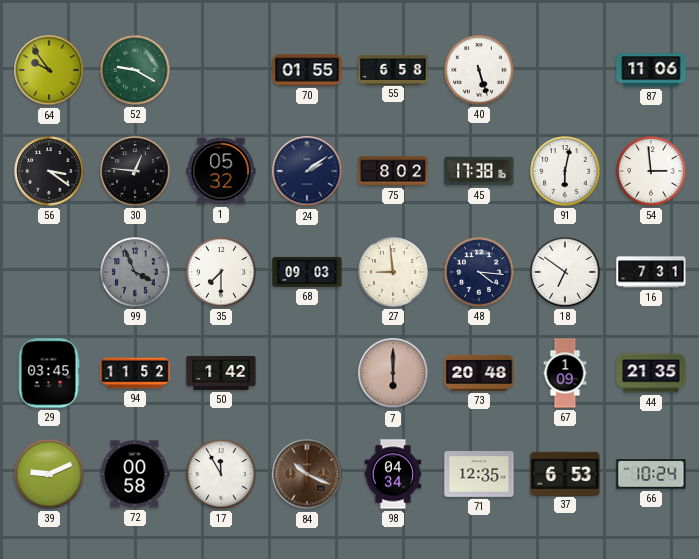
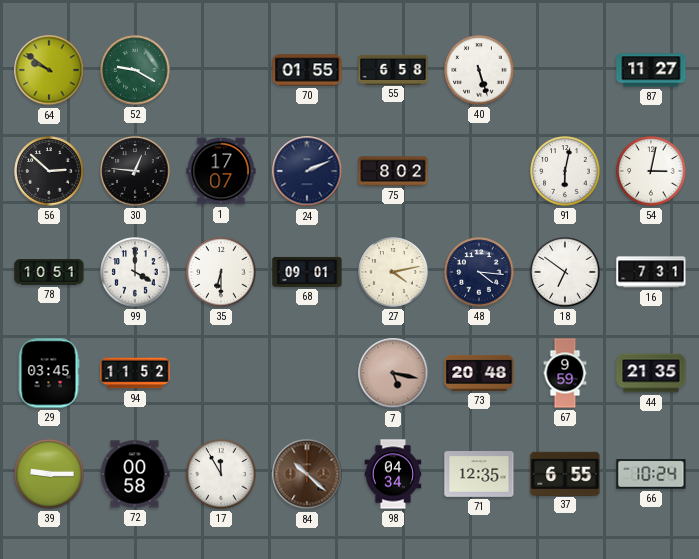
64: 9:54 -> 9:51
87: 11:06 -> 11:27
56: 3:21 -> 2:52
1: 05:32 -> 17:07
24: 2:09 -> 2:11
45: 17:38 -> none
54: 2:59 -> 3:02
78: none -> 10:51
99: 3:56 -> 4:00
99 dial: grey -> white
35: 7:30 -> 6:30
68: 09:03 -> 09:01
27: 8:59 -> 4:13
50: 1:42 -> none
7: 6:00 -> 5:17
67: 1:09 -> 9:59
39: 9:11 -> 9:15
84: 10:19 -> 10:22
37: 6:53 -> 6:55
